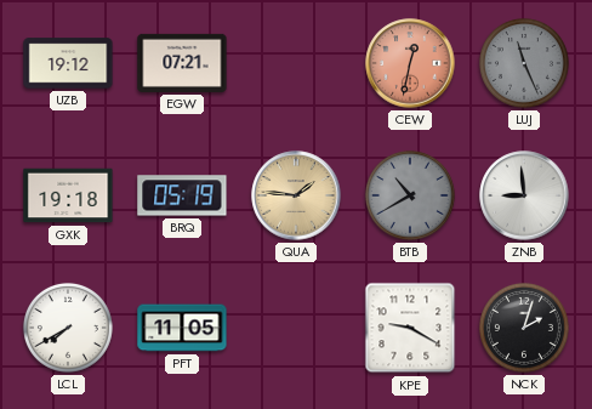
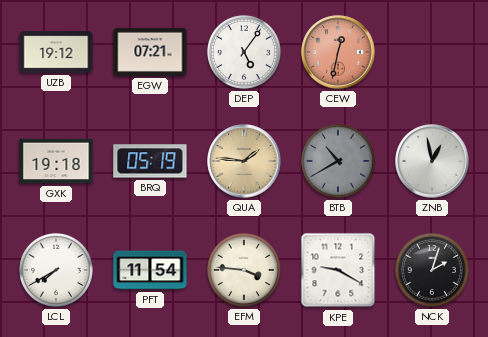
DEP: none -> 5:06
LUJ: 11:26 -> none
ZNB: 8:59 -> 12:58
PFT: 11:05 -> 11:54
EFM: none -> 3:46
